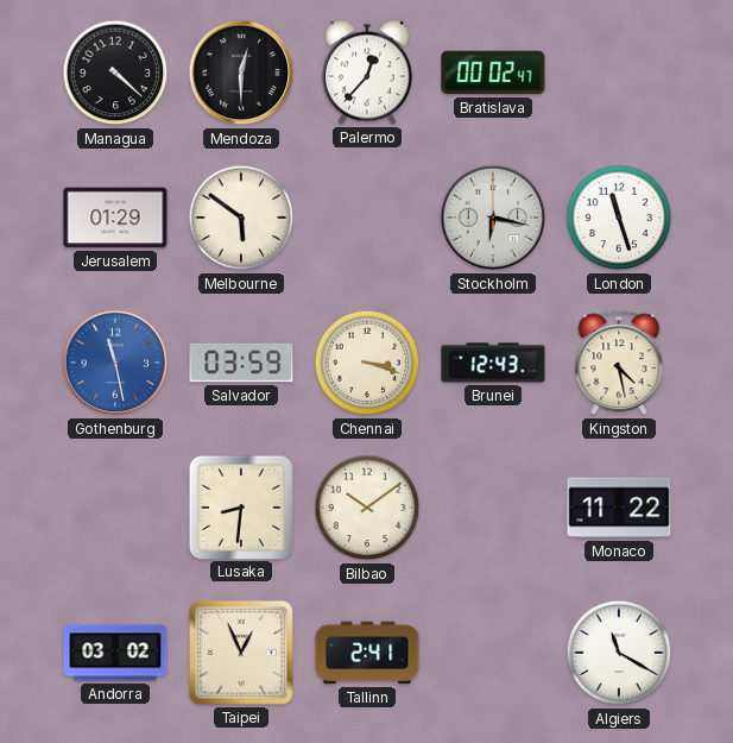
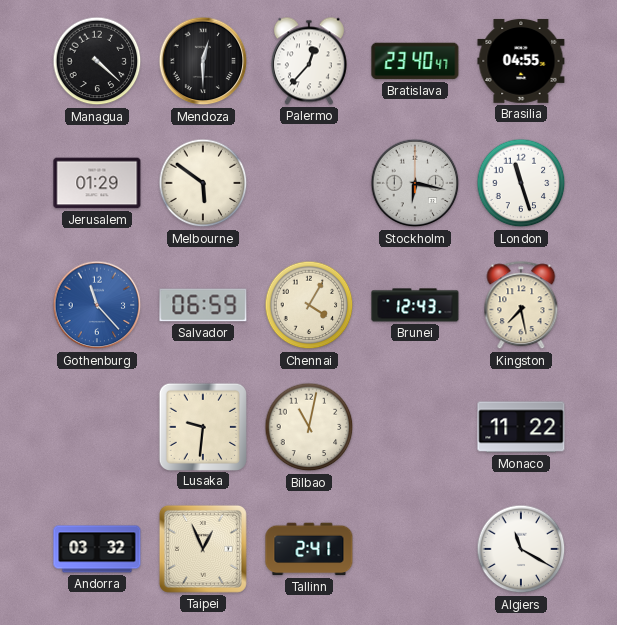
Bratislava: 00:02 -> 23:40
Brasilia: none -> 04:55
Gothenburg: 11:28 -> 11:23
Salvador: 03:59 -> 06:59
Chennai: 3:18 -> 4:05
Kingston: 4:28 -> 7:28
Lusaka: 8:31 -> 9:31
Bilbao: 10:09 -> 11:02
Andorra: 03:02 -> 03:32
